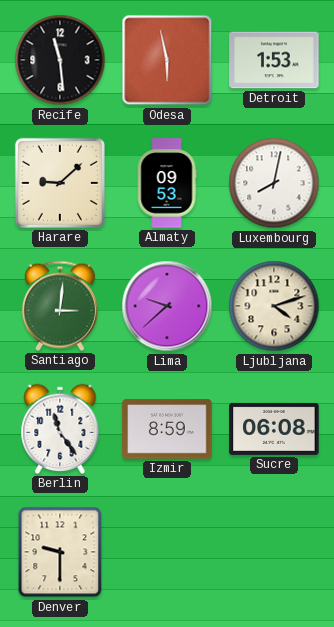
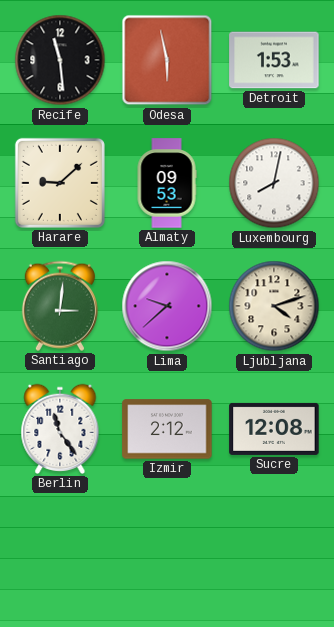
Izmir: 8:59 -> 2:12
Sucre: 06:08 -> 12:08
Denver: 9:30 -> none
